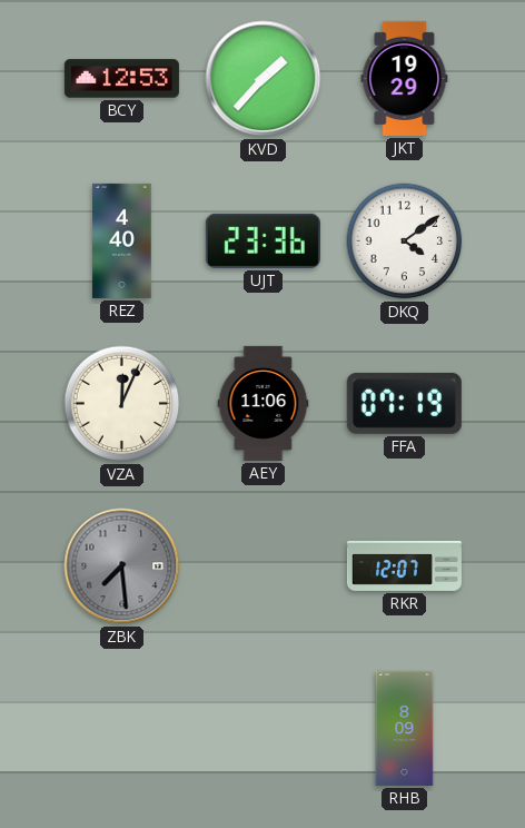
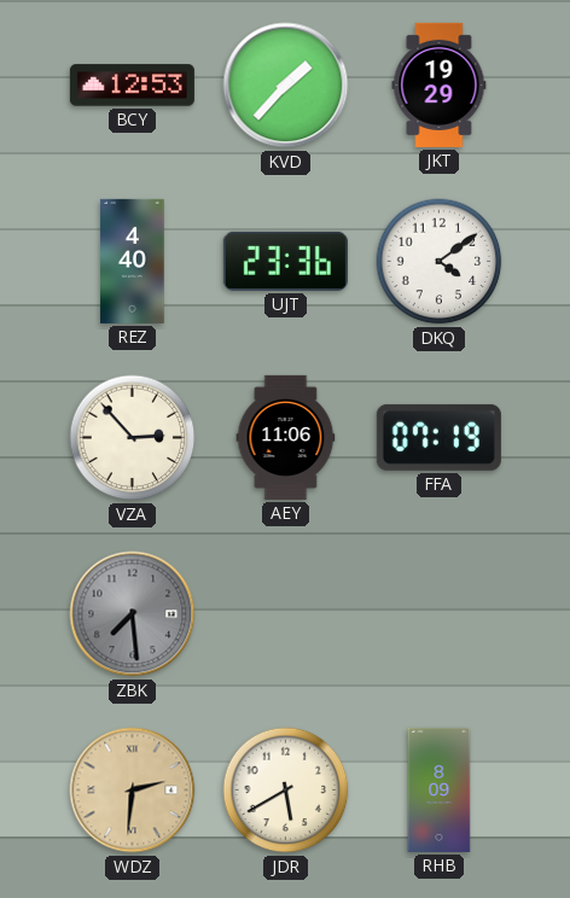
VZA: 12:04 -> 2:53
RKR: 12:07 -> none
WDZ: none -> 2:31
JDR: none -> 5:40
